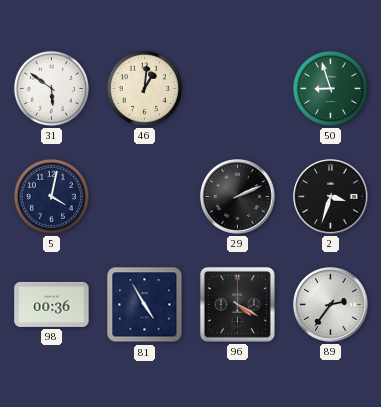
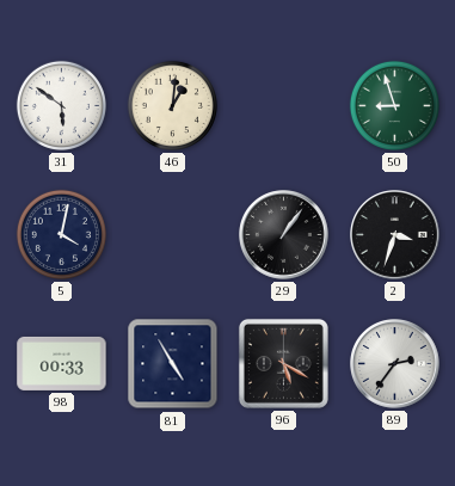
29: 2:11 -> 1:06
98: 00:36 -> 00:33
96: 4:20 -> 5:20
